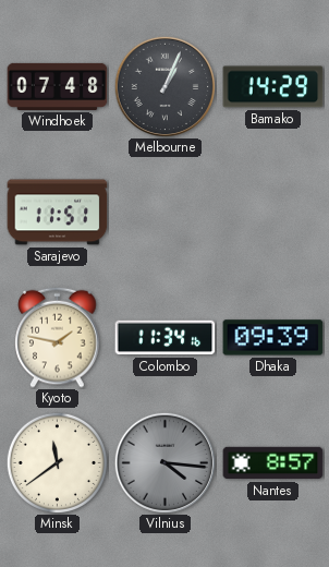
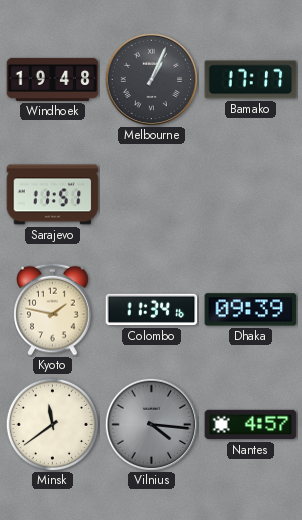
Windhoek: 07:48 -> 19:48
Bamako: 14:29 -> 17:17
Nantes: 8:57 -> 4:57
